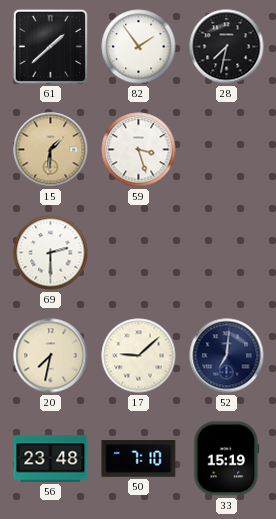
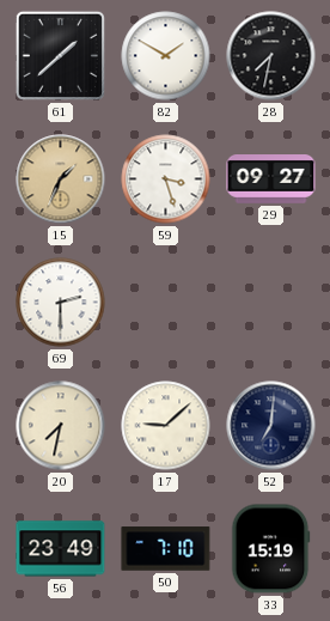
82: 1:54 -> 1:50
15: 1:31 -> 1:34
29: none -> 09:27
56: 23:48 -> 23:49
